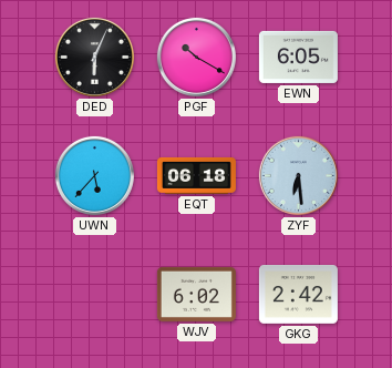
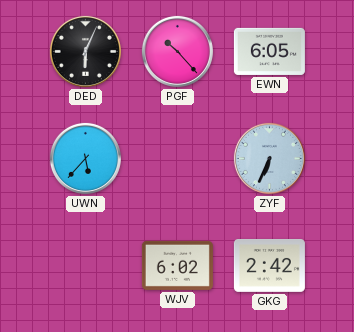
PGF: 10:20 -> 10:23
EQT: 06:18 -> none
ZYF: 6:29 -> 6:34
